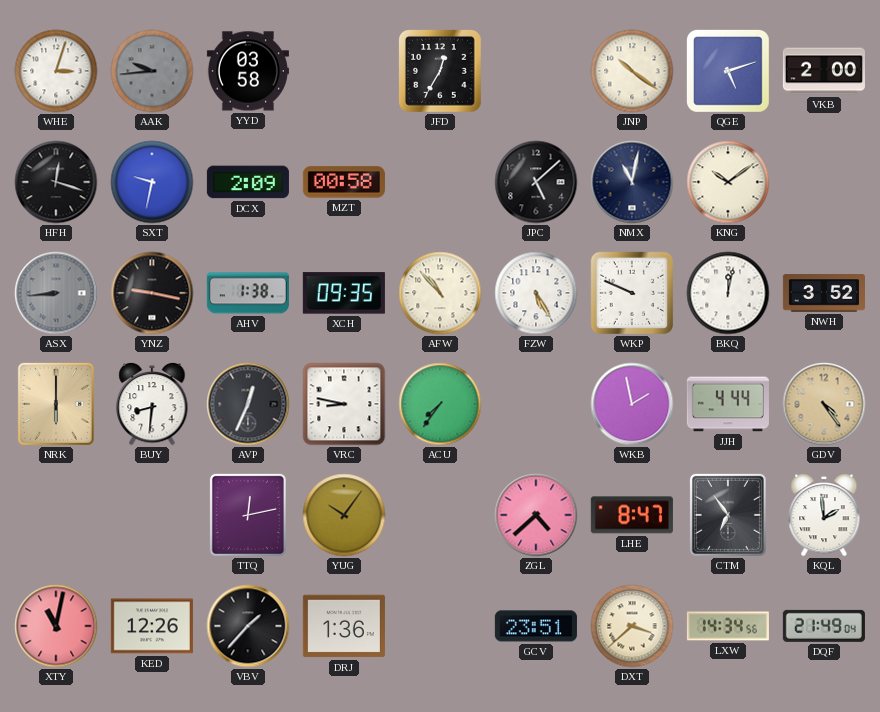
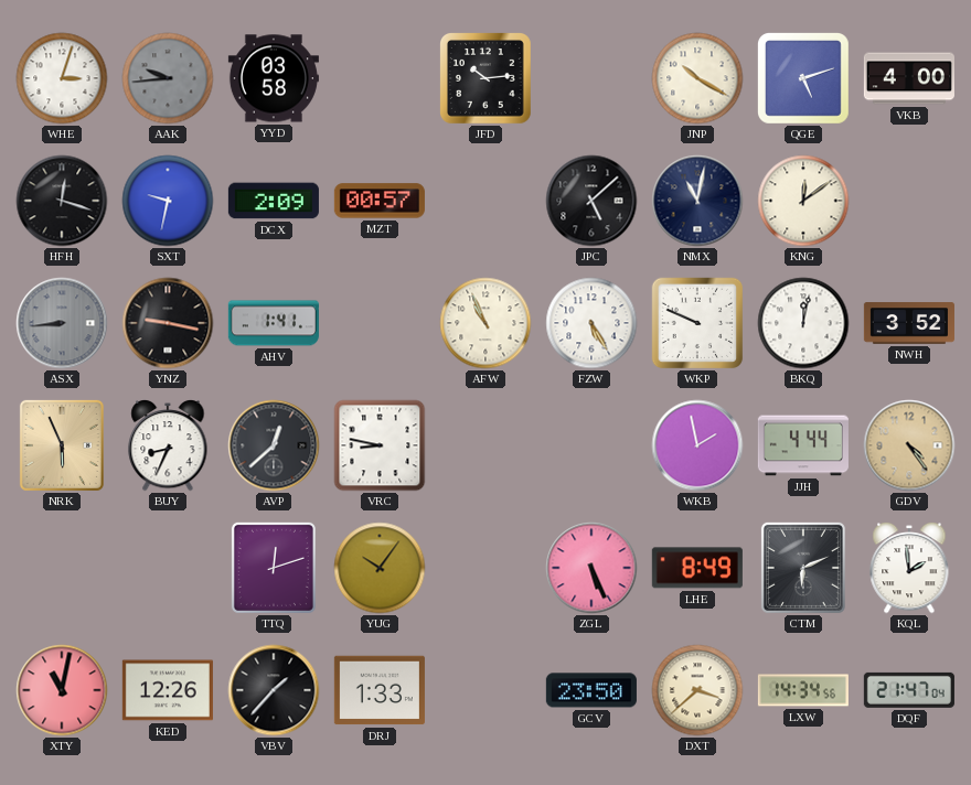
JFD: 12:35 -> 10:14
JNP: 10:21 -> 10:20
VKB: 2:00 -> 4:00
MZT: 00:58 -> 00:57
KNG: 10:09 -> 12:09
AHV: 1:38 -> 1:41
XCH: 09:35 -> none
AFW: 10:53 -> 10:56
NRK: 6:00 -> 5:56
BUY: 8:31 -> 8:34
AVP: 12:34 -> 12:38
ACU: 7:36 -> none
TTQ: 12:13 -> 12:12
ZGL: 4:38 -> 5:26
LHE: 8:47 -> 8:49
CTM: 6:54 -> 6:11
DRJ: 1:36 -> 1:33
GCV: 23:51 -> 23:50
DQF: 21:49 -> 21:47
